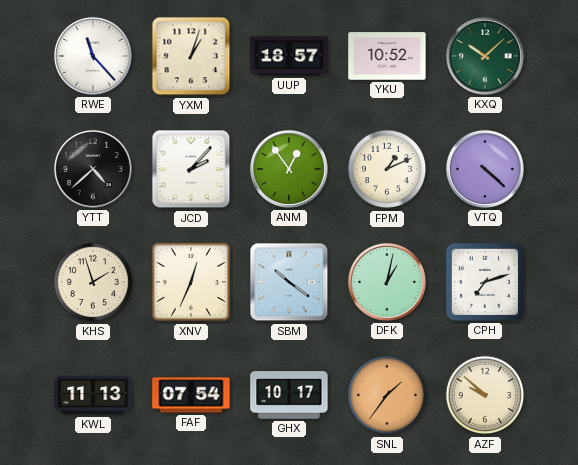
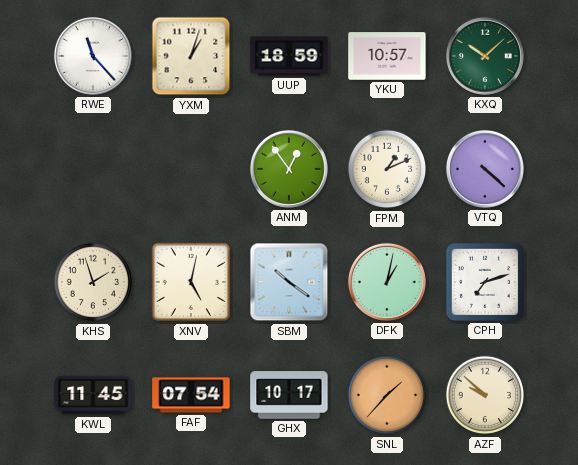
UUP: 18:57 -> 18:59
YKU: 10:52 -> 10:57
YTT: 4:38 -> none
JCD: 2:07 -> none
XNV: 12:34 -> 5:02
KWL: 11:13 -> 11:45
SNL: 1:36 -> 1:37
